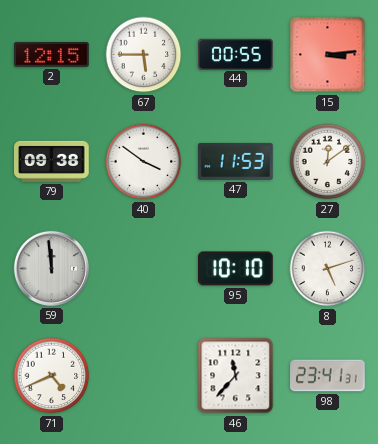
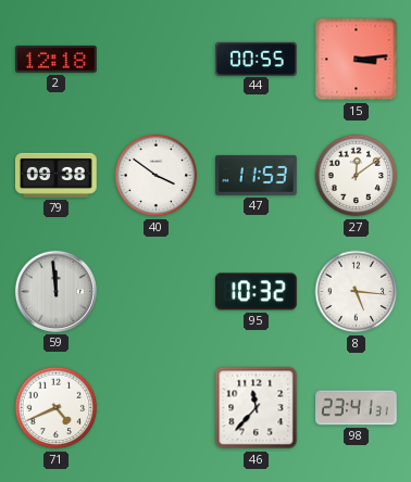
2: 12:15 -> 12:18
67: 5:45 -> none
95: 10:10 -> 10:32
8: 5:12 -> 5:16
